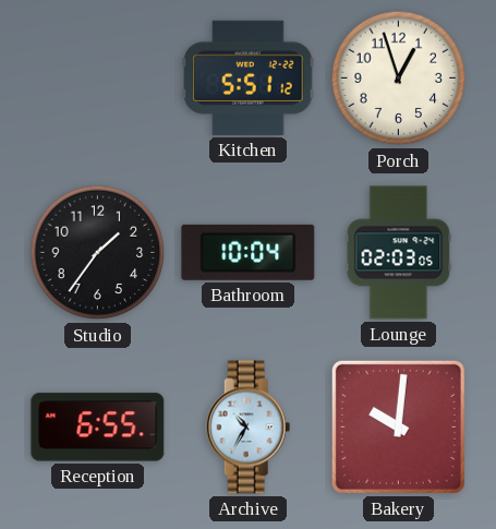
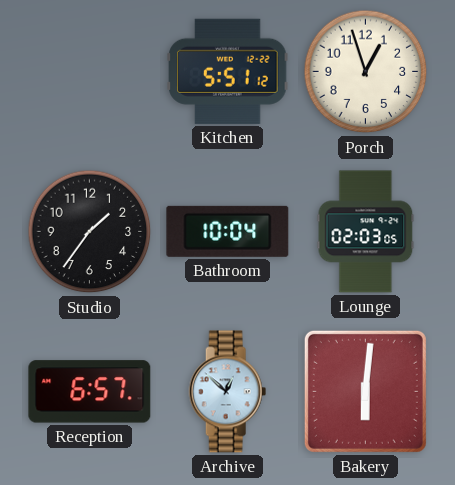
Reception: 6:55 -> 6:57
Archive: 10:35 -> 12:52
Bakery: 10:01 -> 6:01
